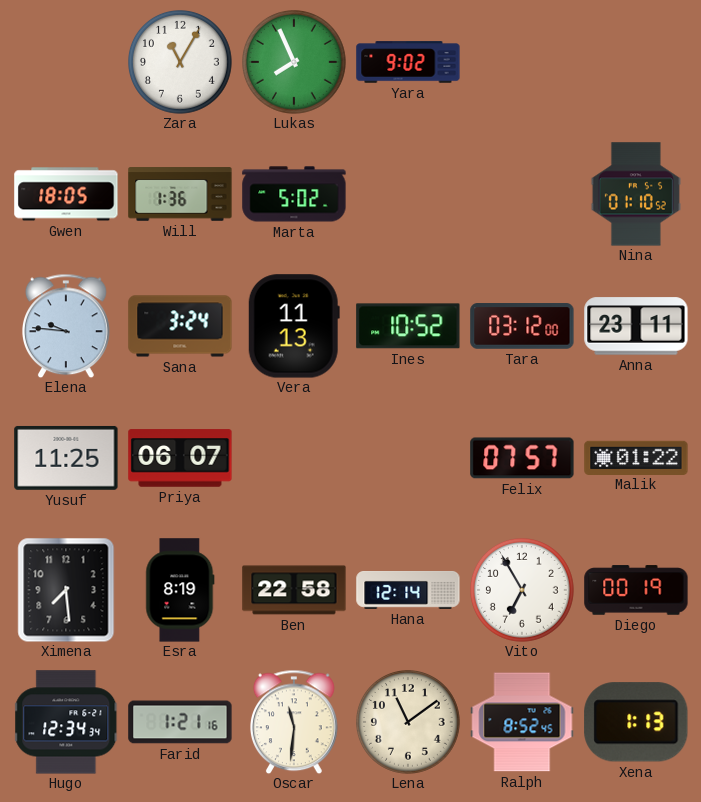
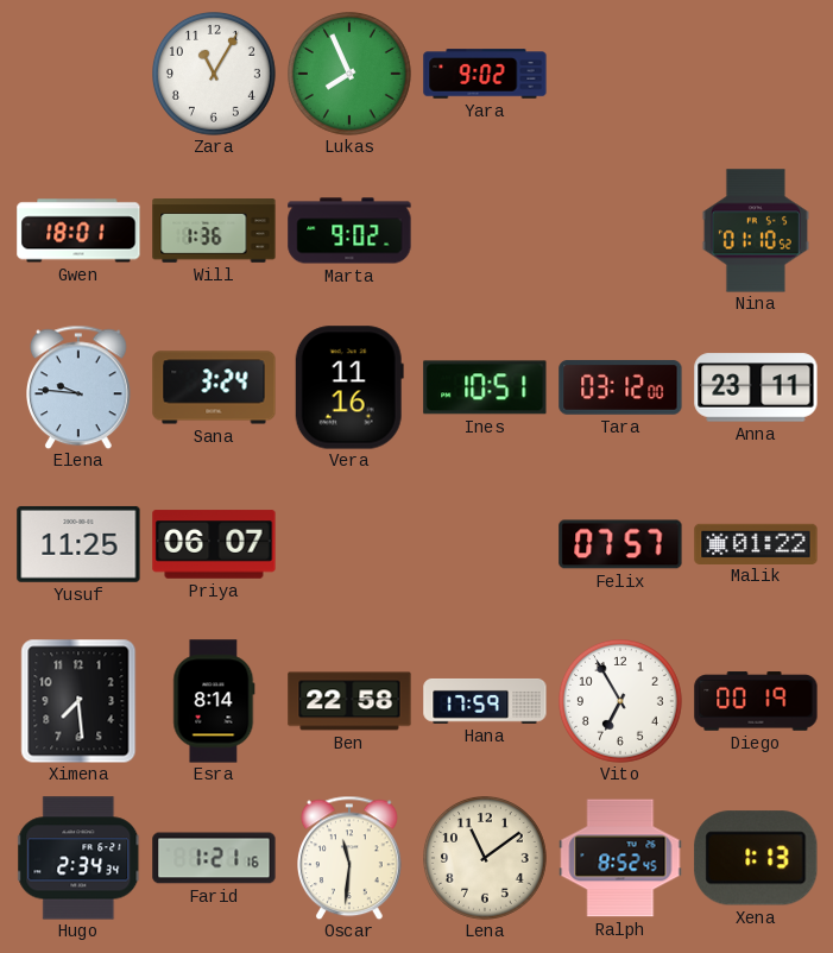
Gwen: 18:05 -> 18:01
Marta: 5:02 -> 9:02
Vera: 11:13 -> 11:16
Ines: 10:52 -> 10:51
Esra: 8:19 -> 8:14
Hana: 12:14 -> 17:59
Hugo: 12:34 -> 2:34
